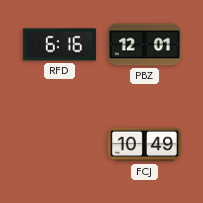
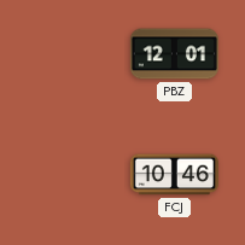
RFD: 6:16 -> none
FCJ: 10:49 -> 10:46
